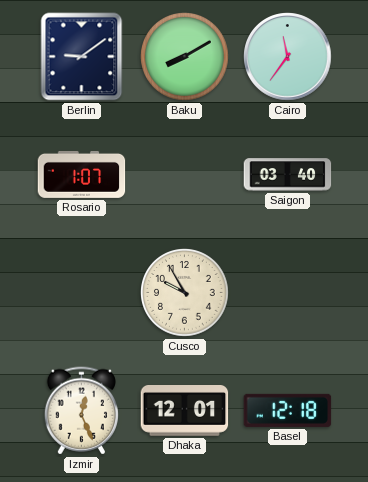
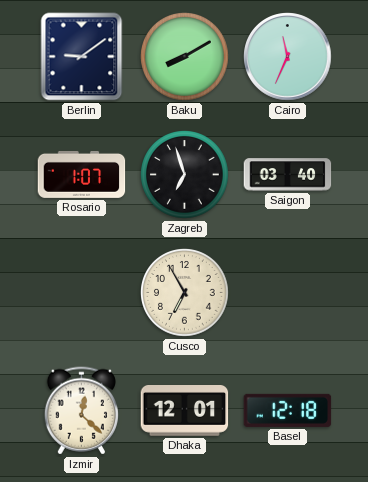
Cairo: 11:36 -> 11:34
Zagreb: none -> 6:57
Cusco: 9:55 -> 6:55
Izmir: 12:26 -> 12:22
